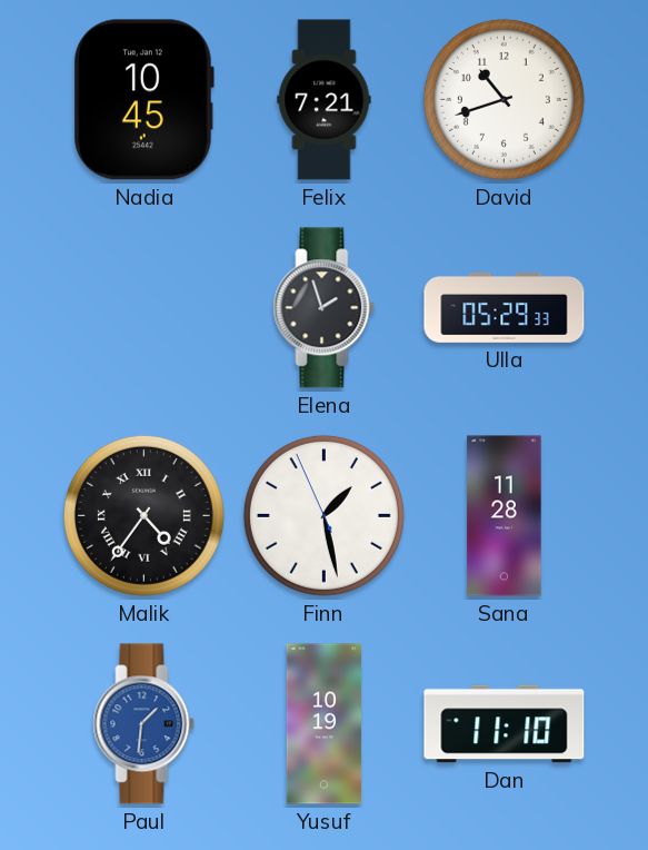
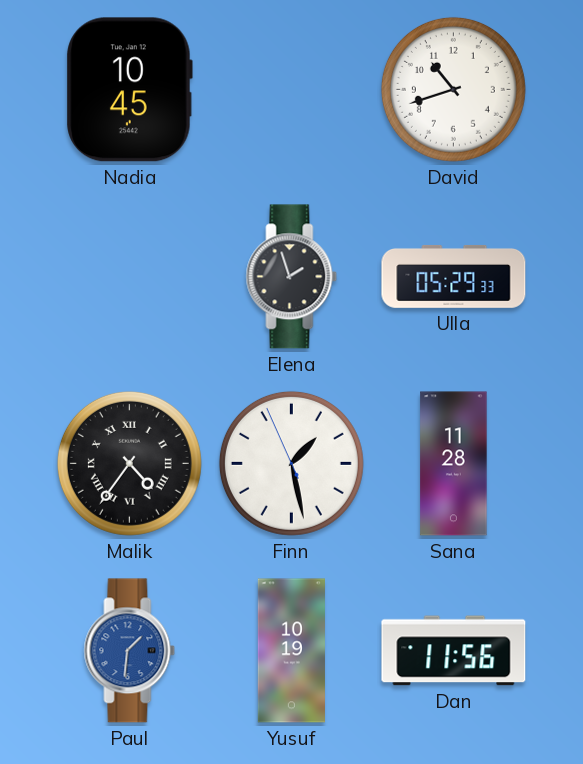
Felix: 7:21 -> none
Dan: 11:10 -> 11:56
